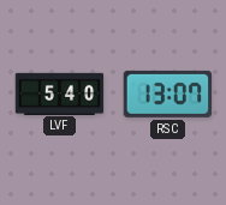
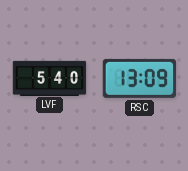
RSC: 13:07 -> 13:09
